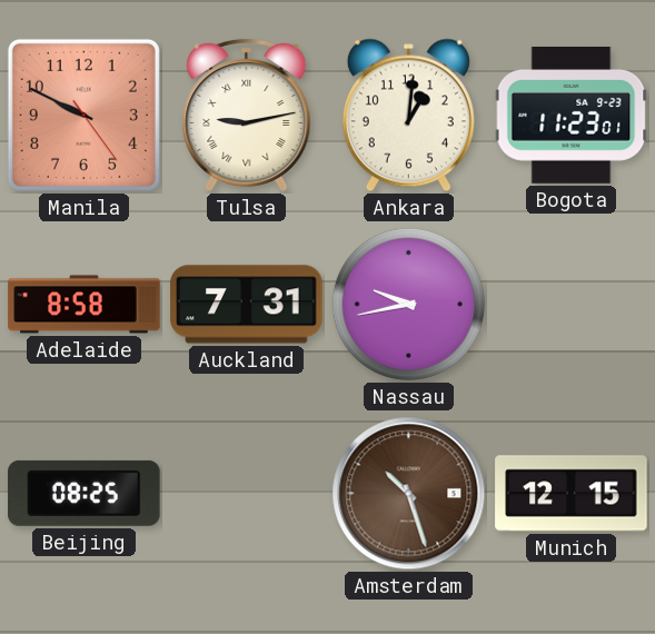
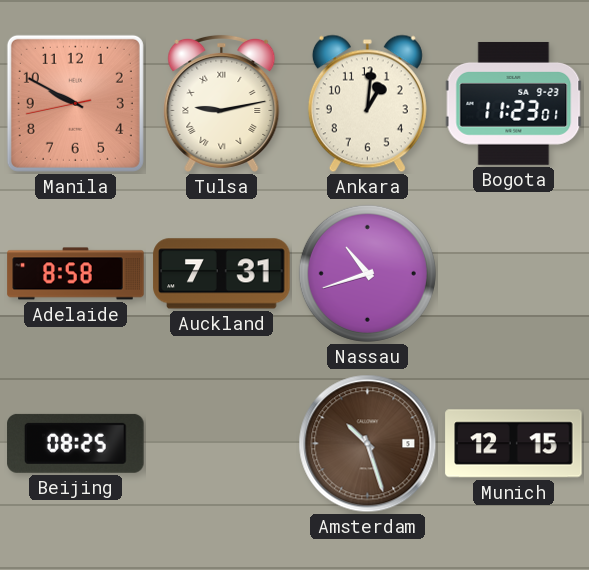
Manila: 9:49:24 -> 9:49:43
Nassau: 9:43 -> 10:42
